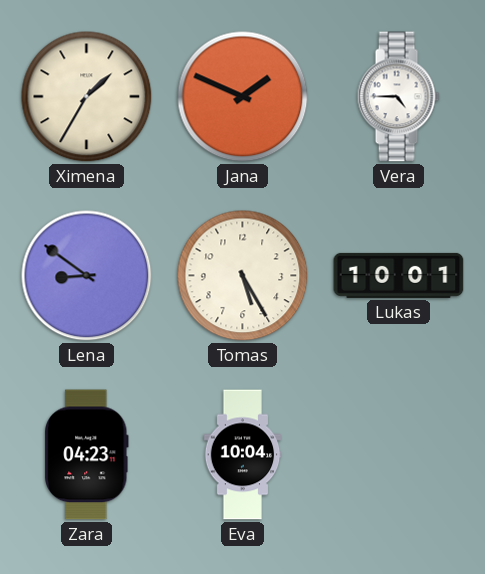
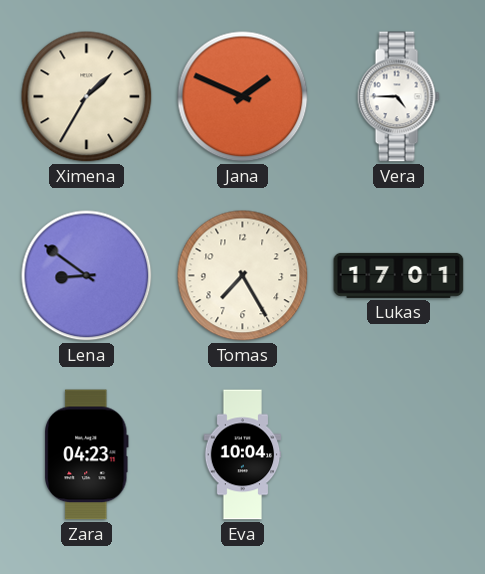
Tomas: 5:25 -> 7:25
Lukas: 10:01 -> 17:01
